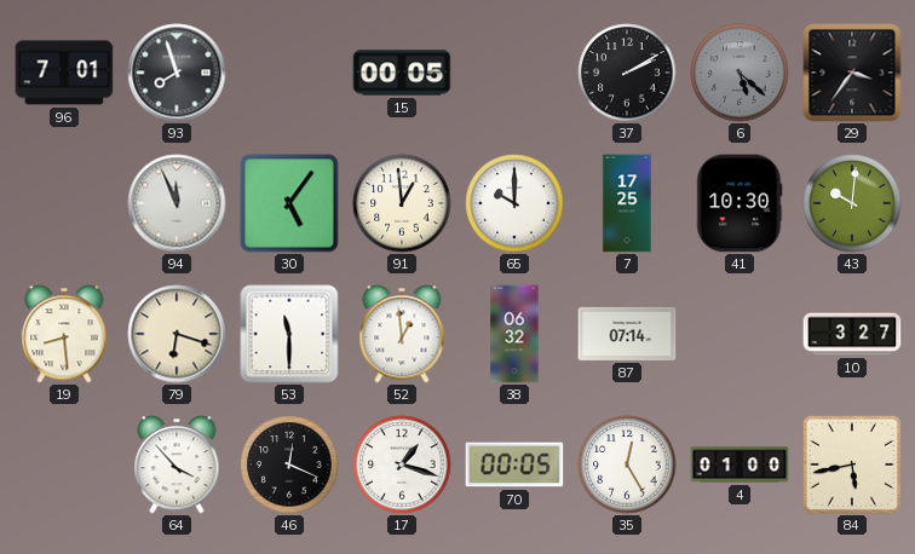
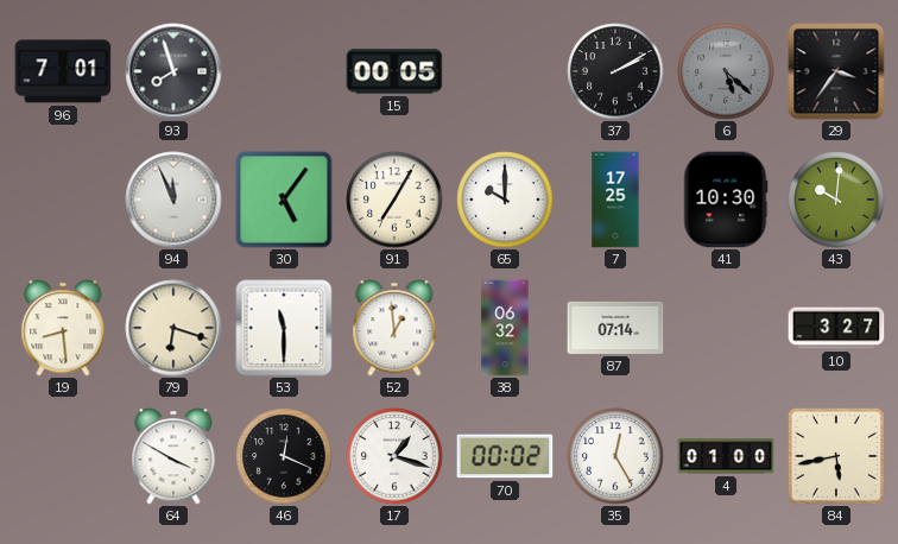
91: 12:59 -> 7:05
64: 3:53 -> 3:50
70: 00:05 -> 00:02
